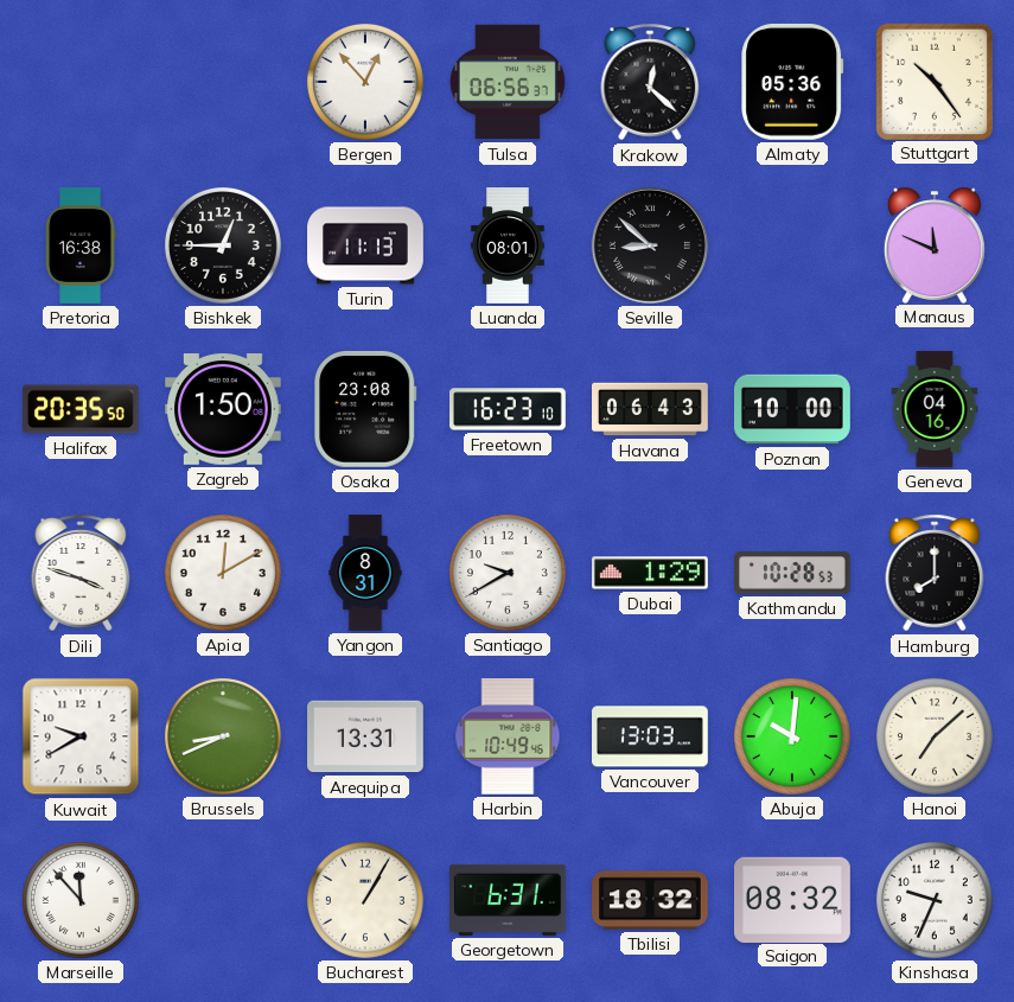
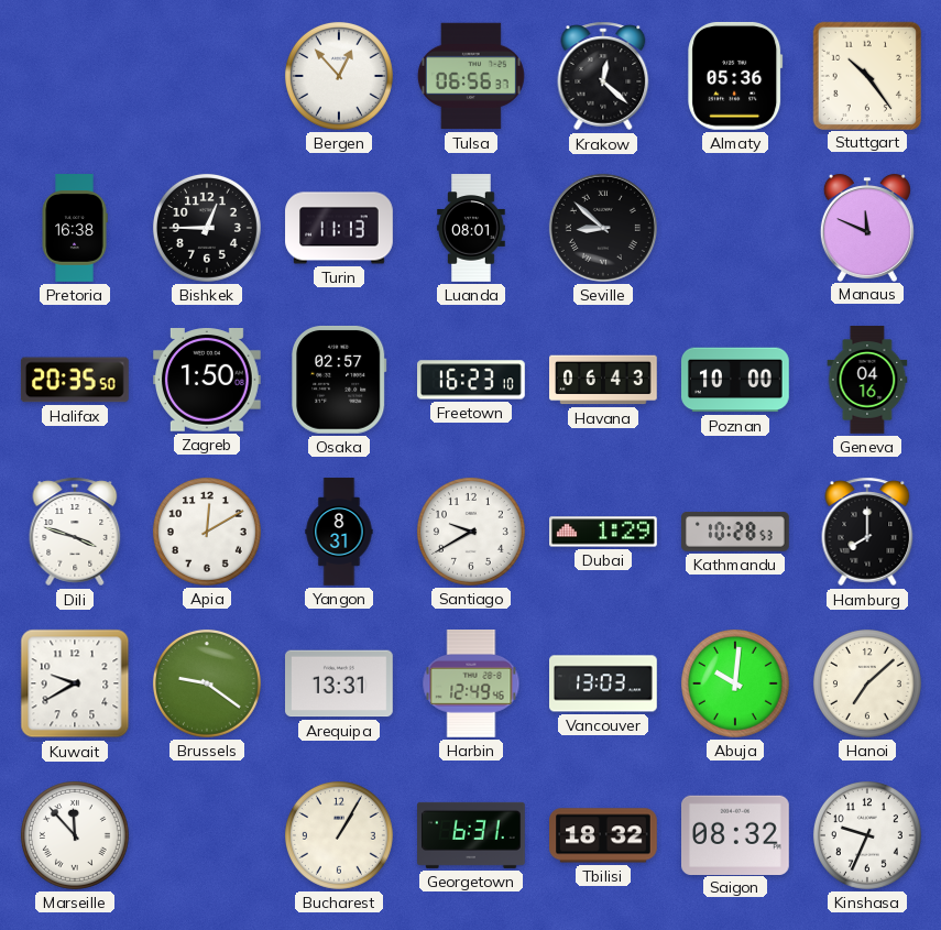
Osaka: 23:08 -> 02:57
Brussels: 8:41 -> 9:21
Harbin: 10:49 -> 12:49
